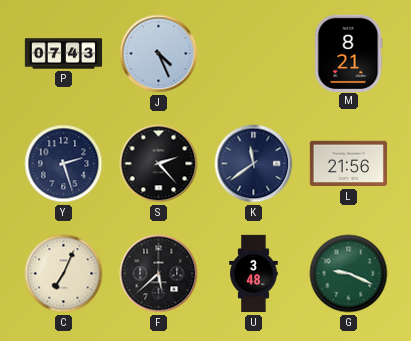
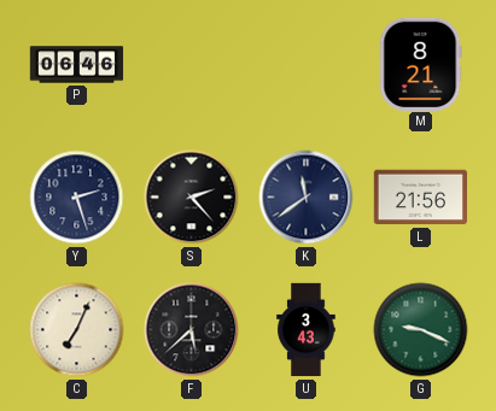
P: 07:43 -> 06:46
J: 4:26 -> none
U: 3:48 -> 3:43
